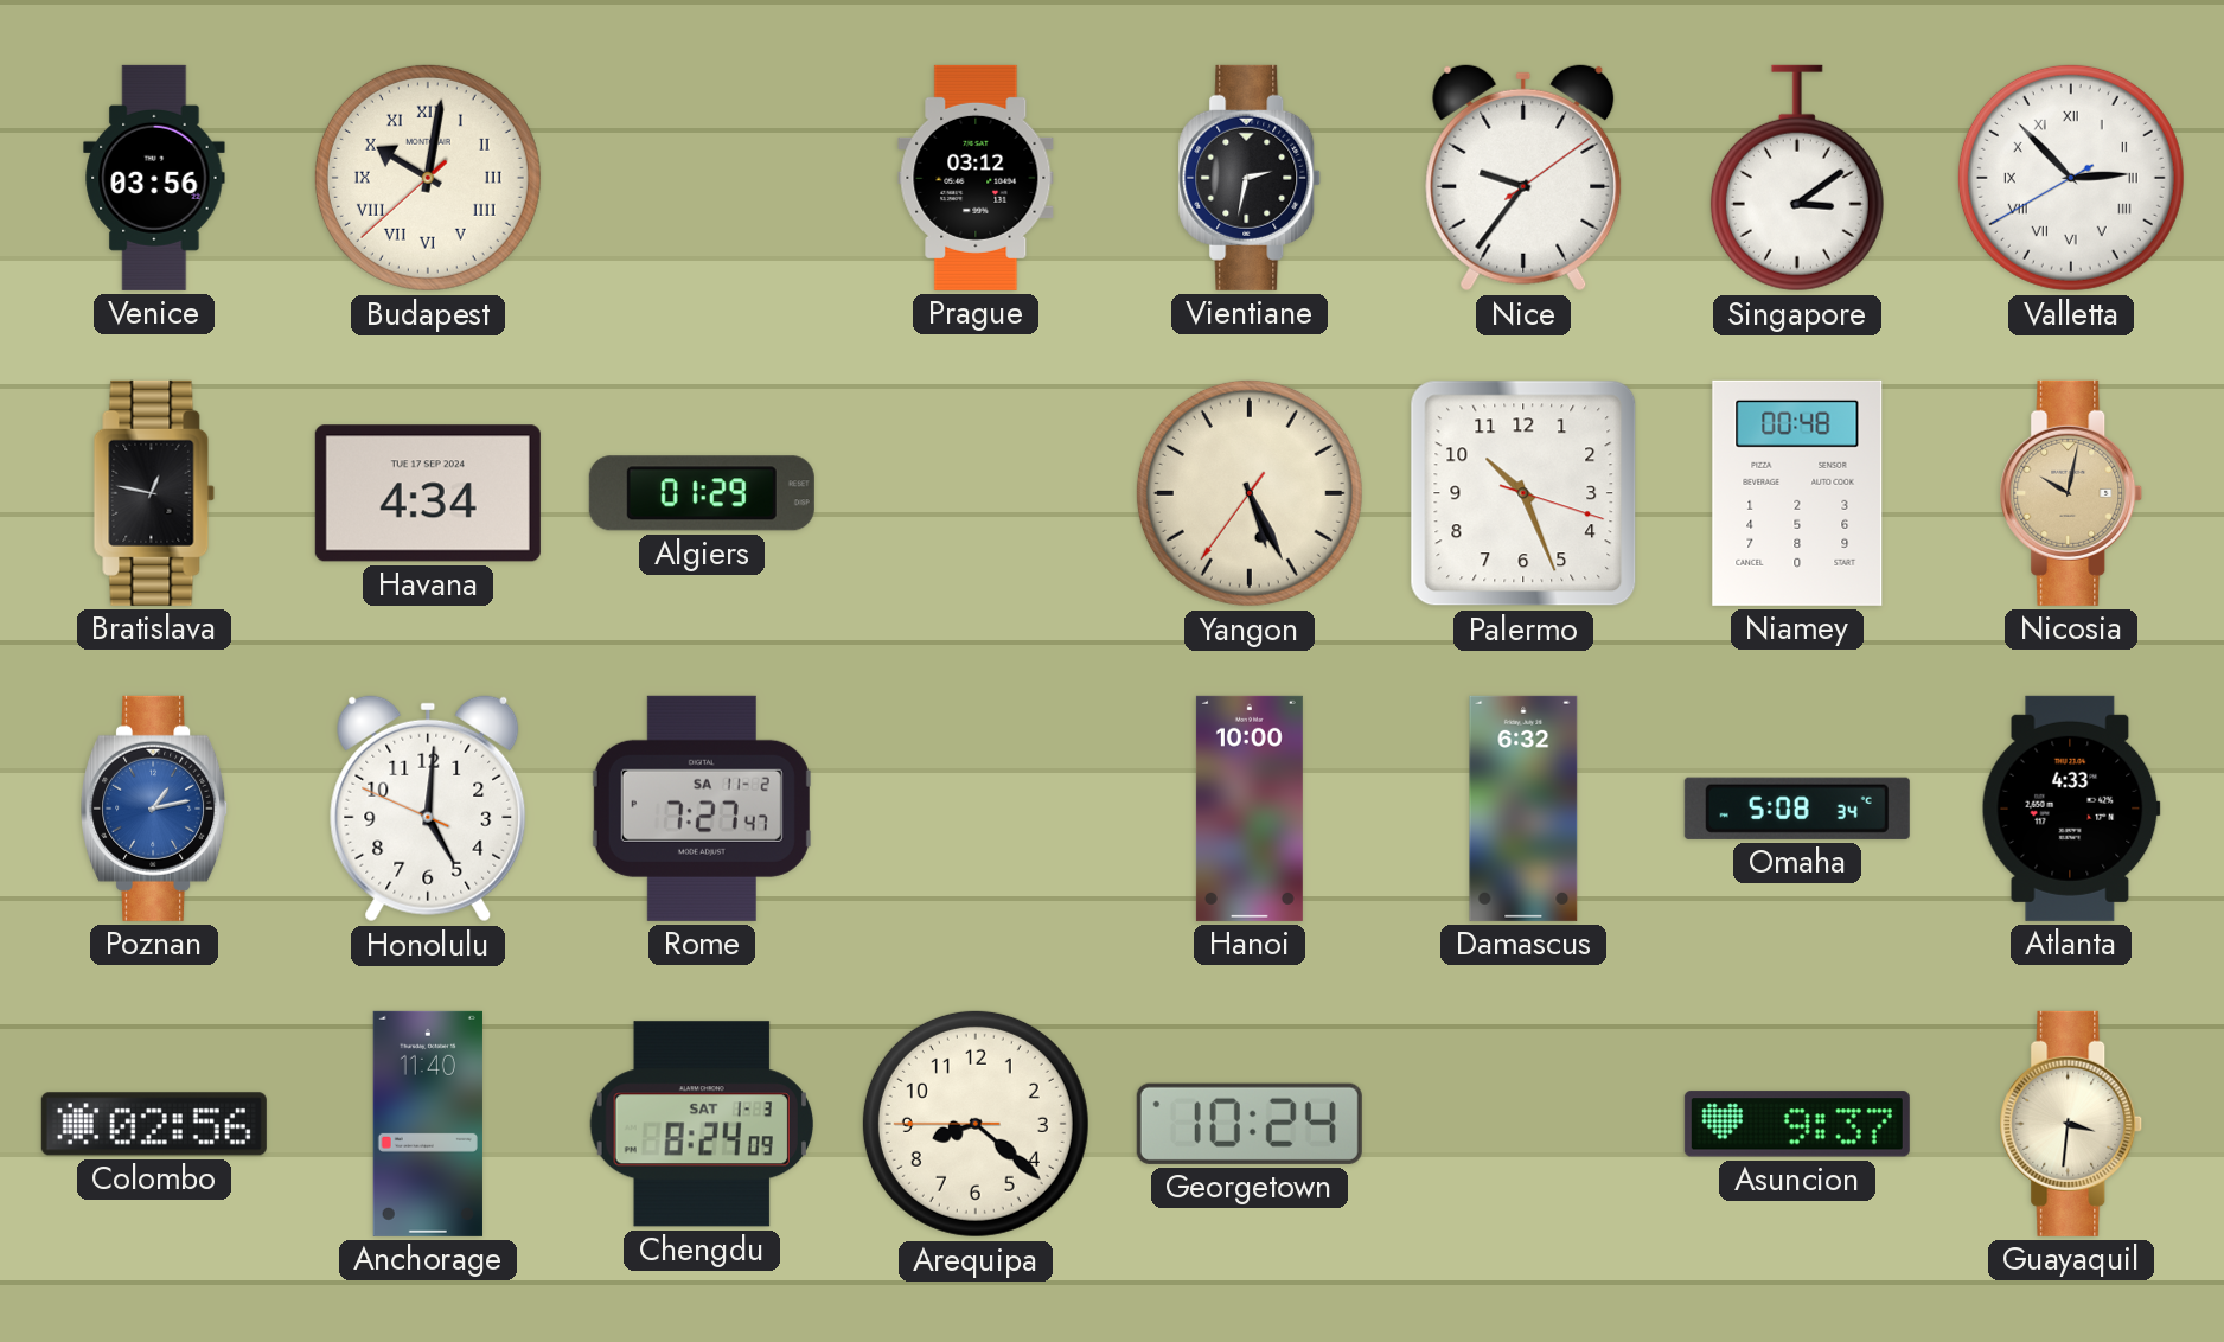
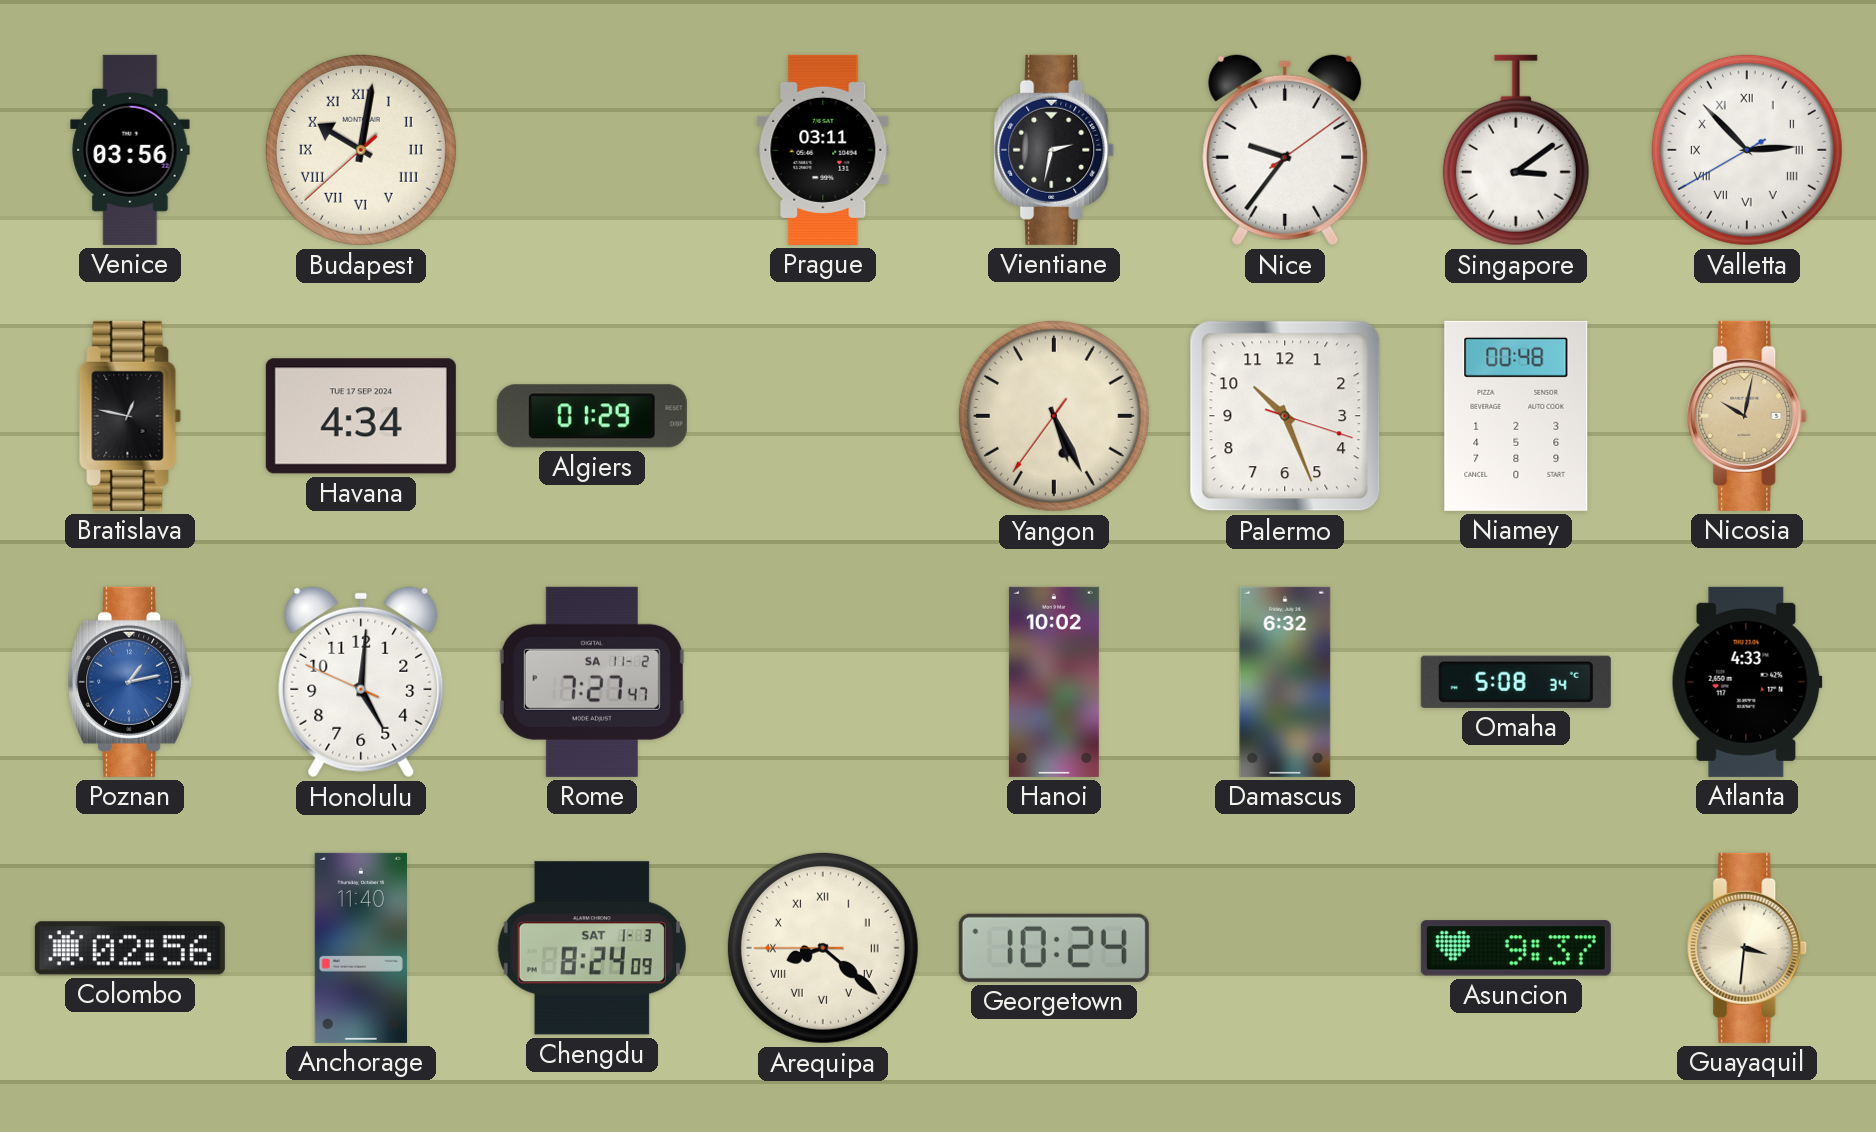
Prague: 03:12 -> 03:11
Hanoi: 10:00 -> 10:02
Arequipa numerals: Arabic -> Roman
